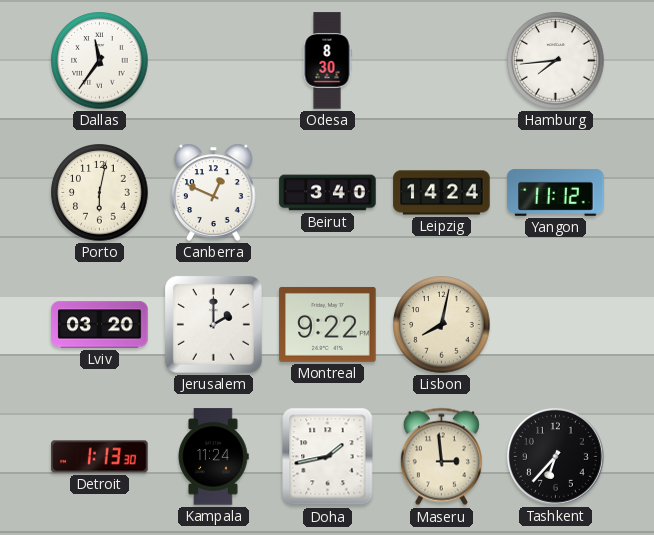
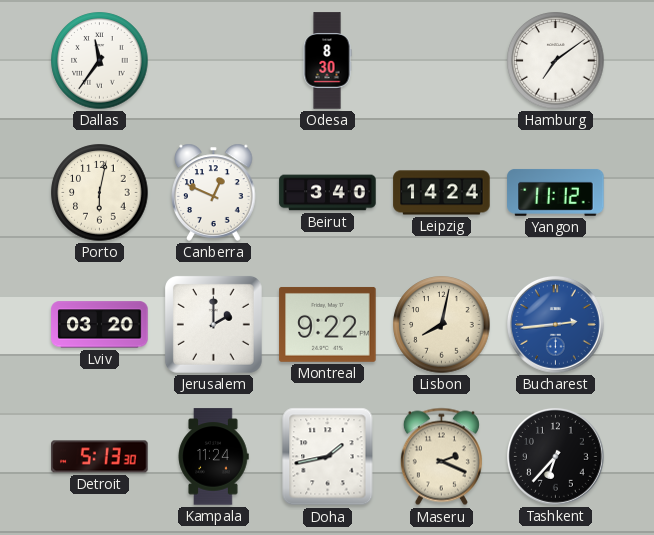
Hamburg: 7:44 -> 7:09
Bucharest: none -> 2:44
Detroit: 1:13 -> 5:13
Maseru: 2:59 -> 2:19
